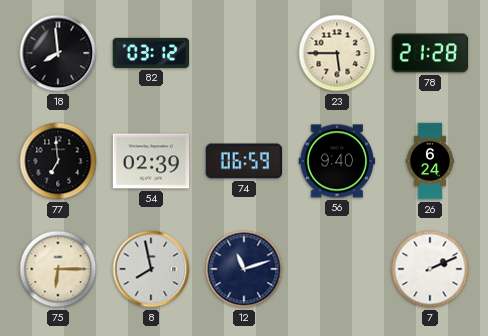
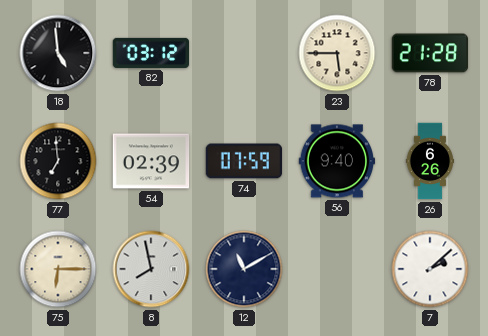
18: 7:59 -> 4:59
74: 06:59 -> 07:59
26: 6:24 -> 6:26
12: 11:12 -> 11:10
7: 2:11 -> 2:08
